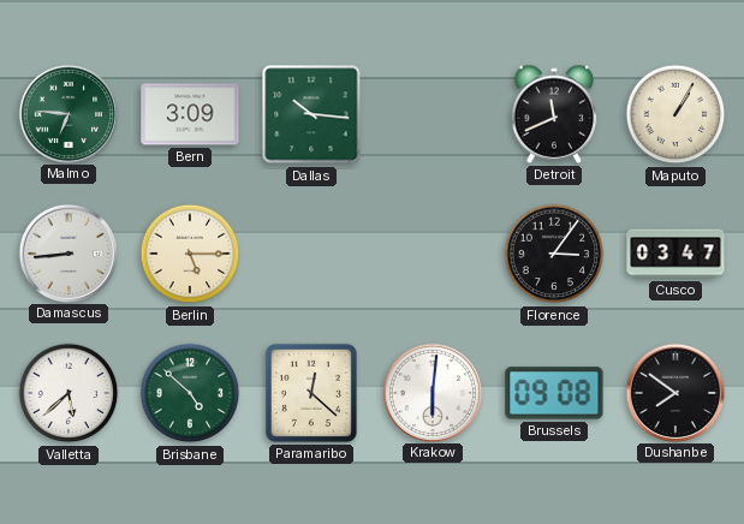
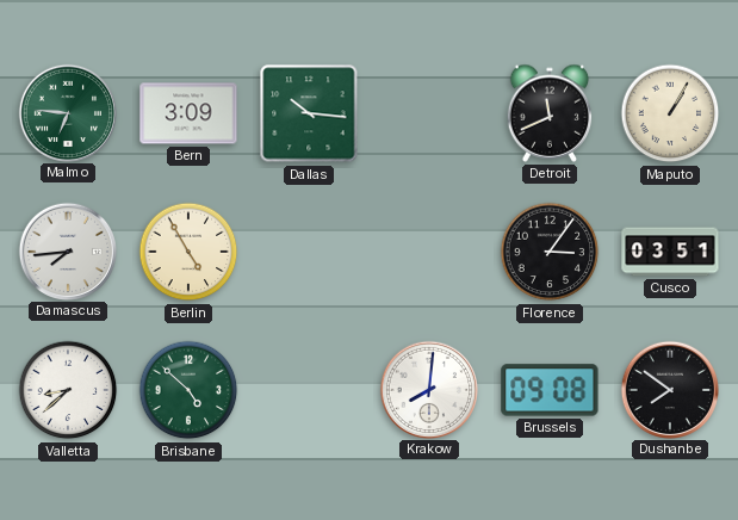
Damascus: 8:44 -> 7:44
Berlin: 5:15 -> 4:55
Cusco: 03:47 -> 03:51
Valletta: 5:38 -> 8:38
Paramaribo: 12:22 -> none
Krakow: 6:01 -> 8:01
